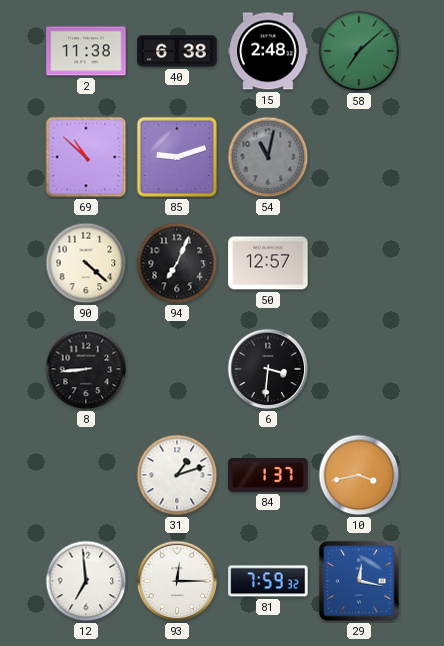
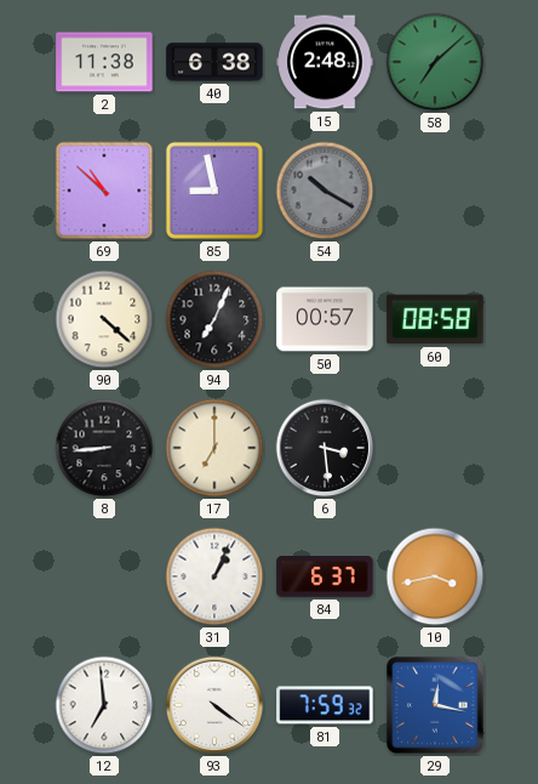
85: 9:12 -> 8:58
54: 11:02 -> 10:20
50: 12:57 -> 00:57
60: none -> 08:58
17: none -> 7:00
6: 3:31 -> 3:29
31: 1:12 -> 1:04
84: 1:37 -> 6:37
93: 12:15 -> 4:21
